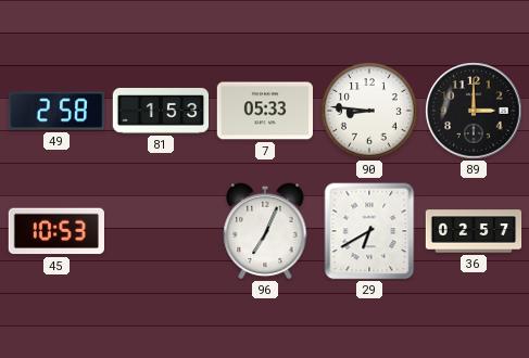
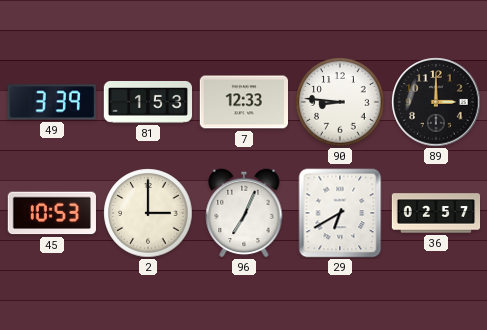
49: 2:58 -> 3:39
7: 05:33 -> 12:33
2: none -> 3:00
